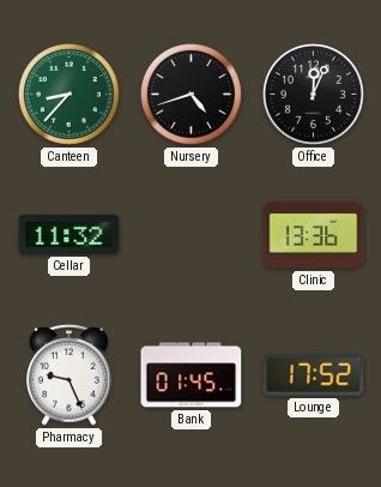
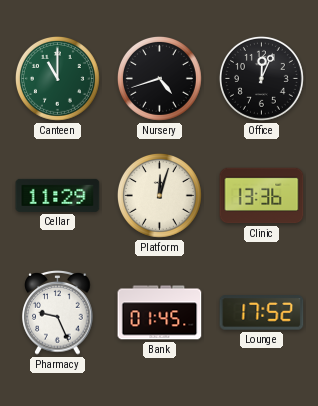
Canteen: 8:37 -> 11:00
Cellar: 11:32 -> 11:29
Platform: none -> 12:03
